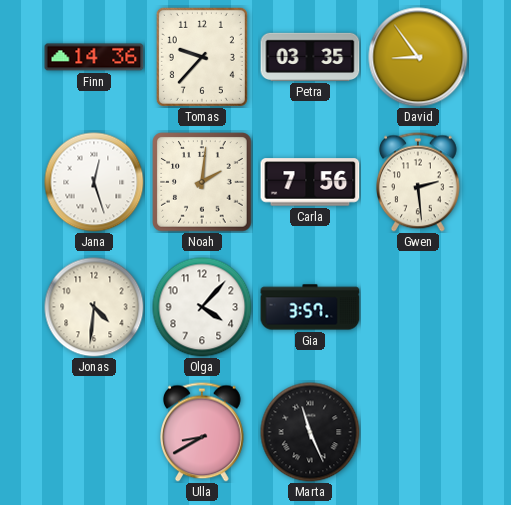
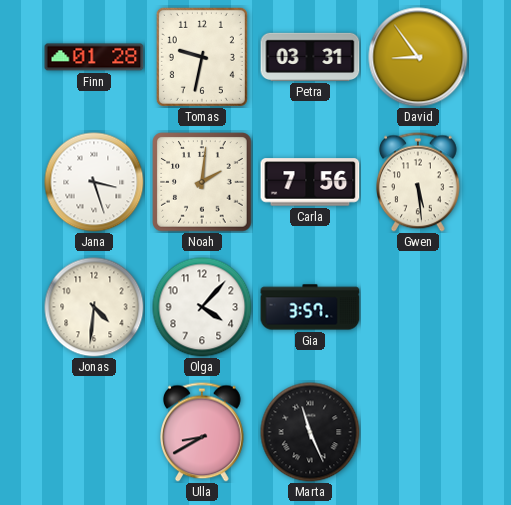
Finn: 14:36 -> 01:28
Tomas: 9:37 -> 9:32
Petra: 03:35 -> 03:31
Jana: 12:27 -> 3:27
Gwen: 2:29 -> 5:29
